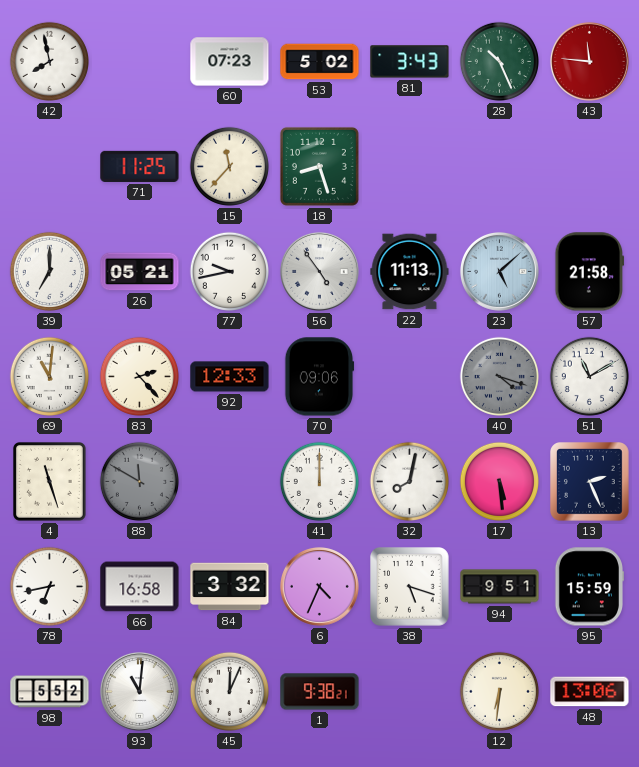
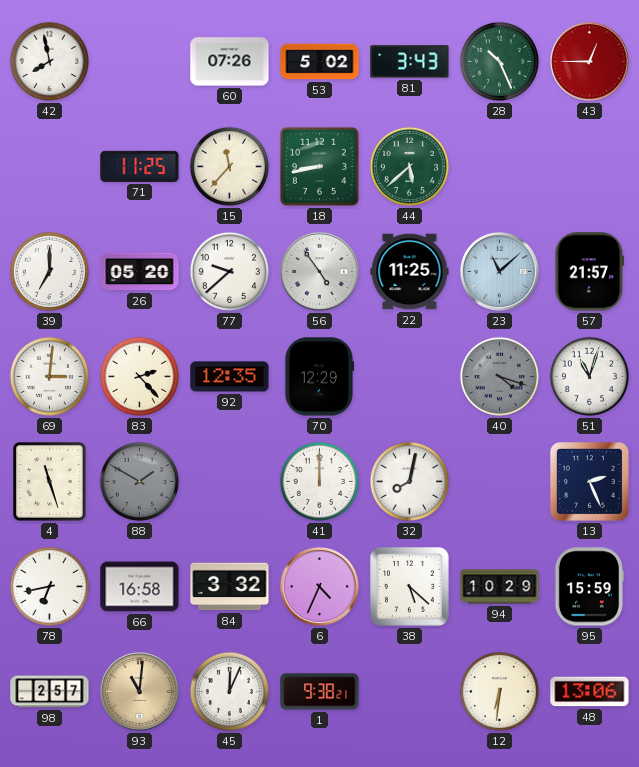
60: 07:23 -> 07:26
43: 11:46 -> 12:45
18: 8:27 -> 8:43
44: none -> 5:38
26: 05:21 -> 05:20
77: 9:43 -> 9:38
22: 11:13 -> 11:25
23: 5:08 -> 11:08
57: 21:58 -> 21:57
69: 11:01 -> 3:01
92: 12:33 -> 12:35
70: 09:06 -> 12:29
51: 11:10 -> 11:03
88: 11:50 -> 1:50
17: 5:29 -> none
38: 5:18 -> 5:22
94: 9:51 -> 10:29
98: 5:52 -> 2:57
93 dial: white -> champagne
